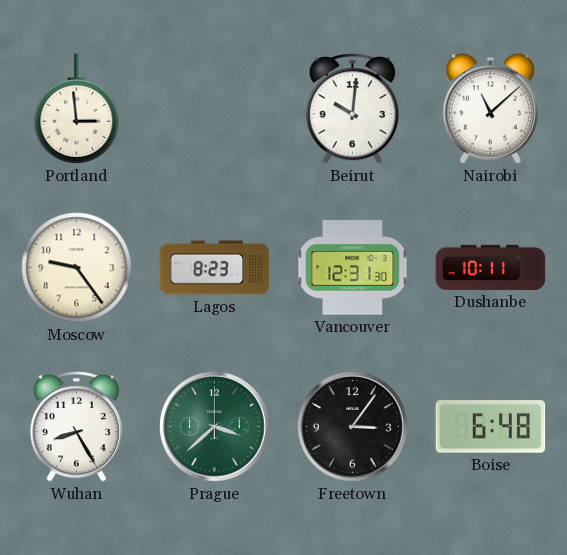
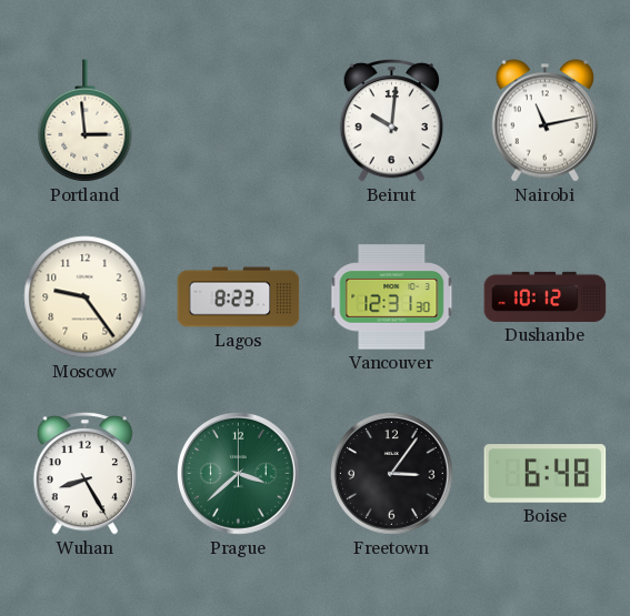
Nairobi: 11:08 -> 11:13
Dushanbe: 10:11 -> 10:12
